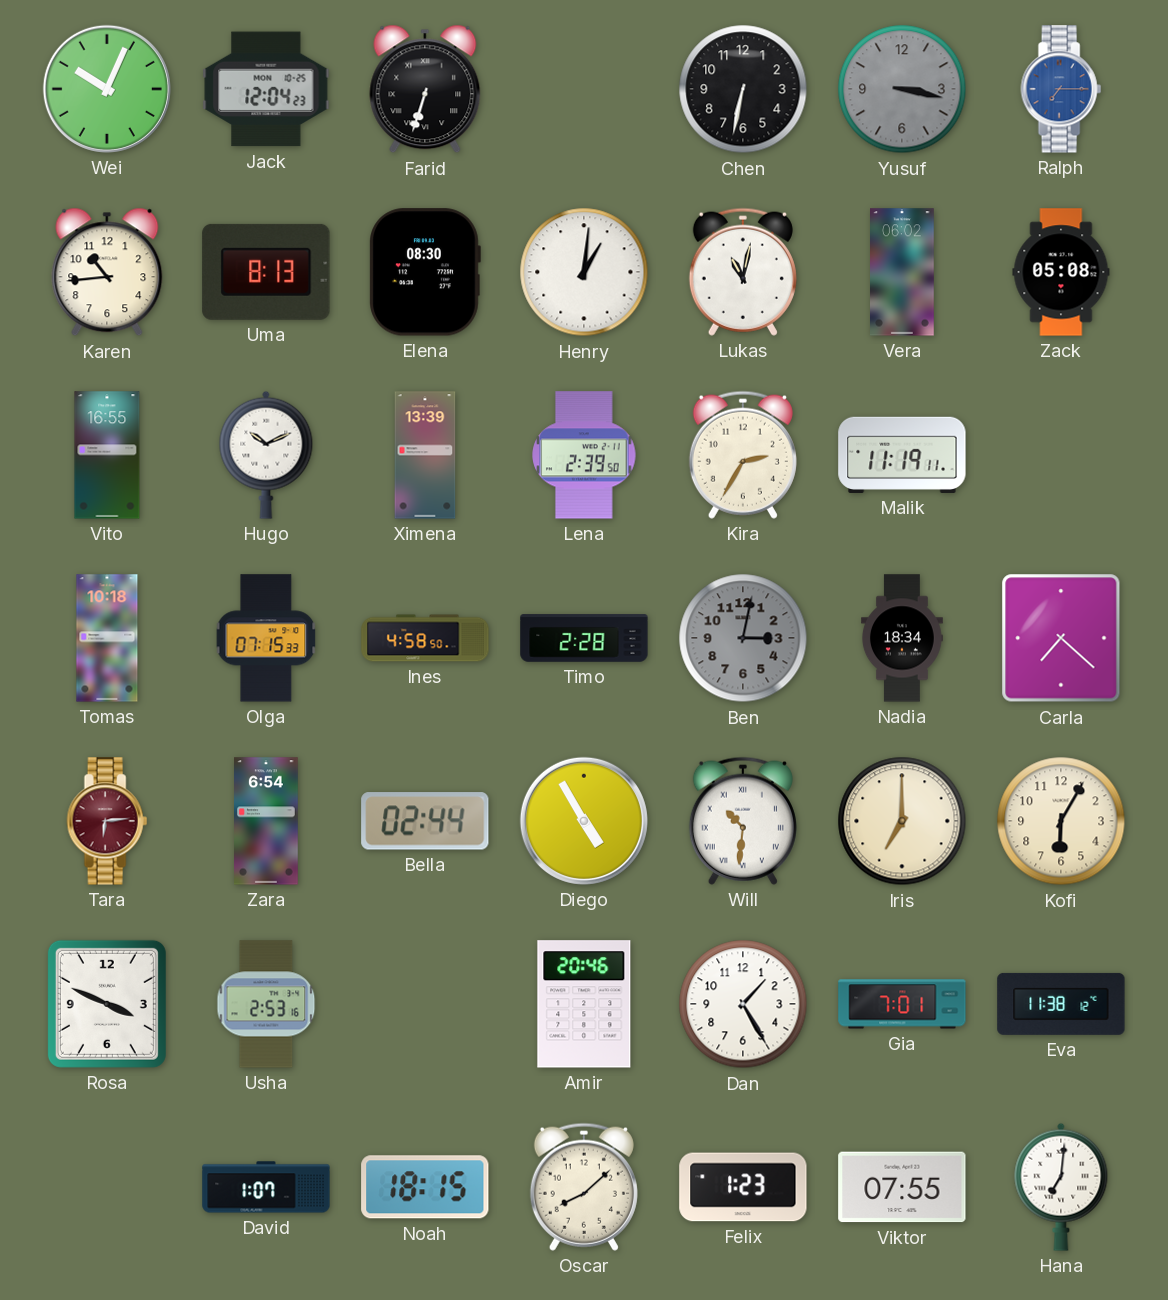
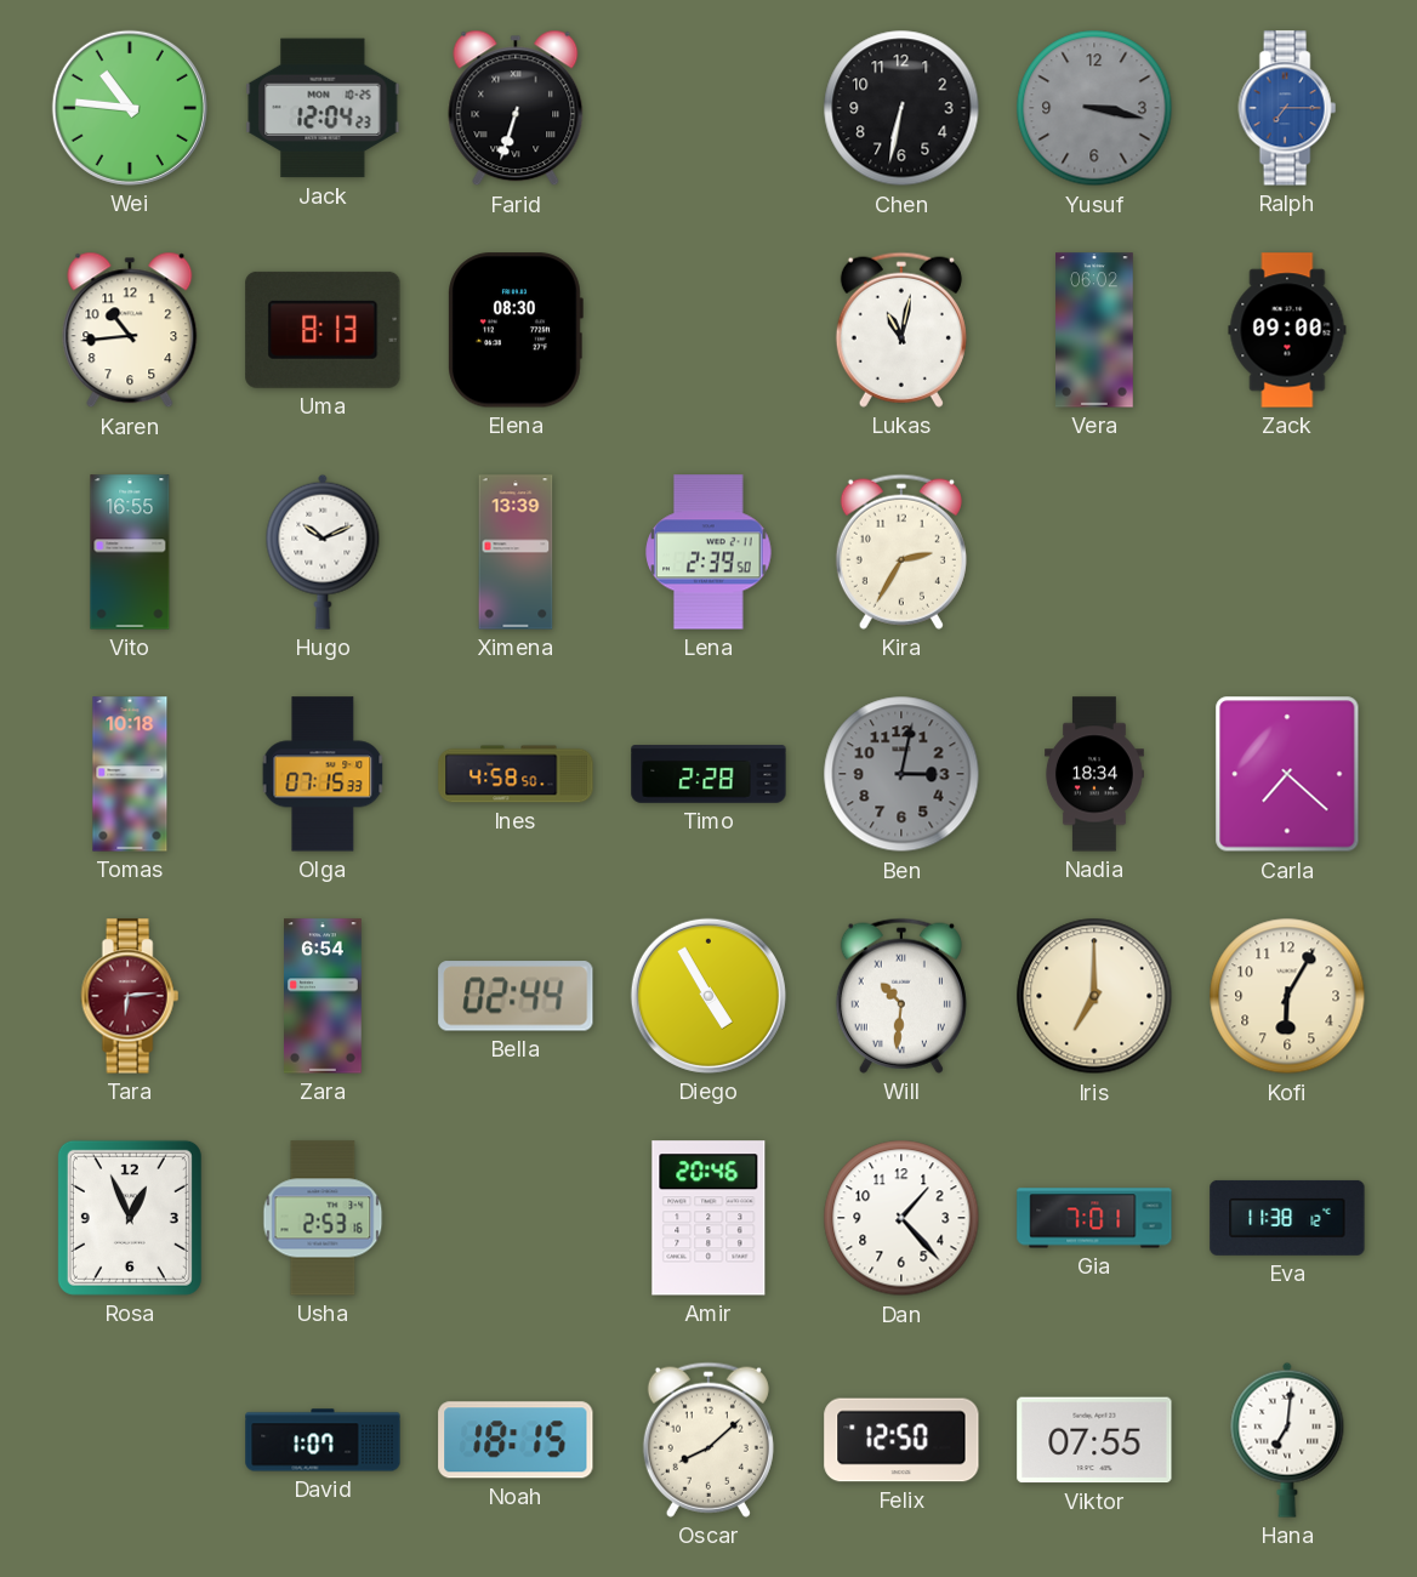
Wei: 10:04 -> 10:46
Henry: 1:01 -> none
Zack: 05:08 -> 09:00
Malik: 11:19 -> none
Rosa: 3:49 -> 12:56
Dan: 1:25 -> 1:23
Felix: 1:23 -> 12:50
